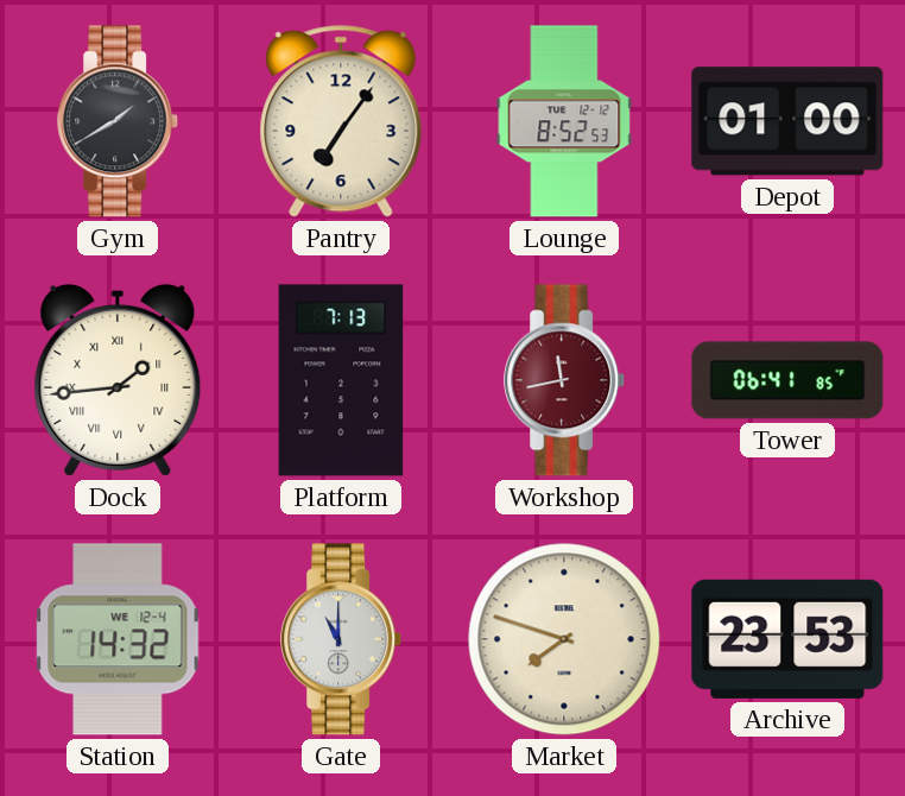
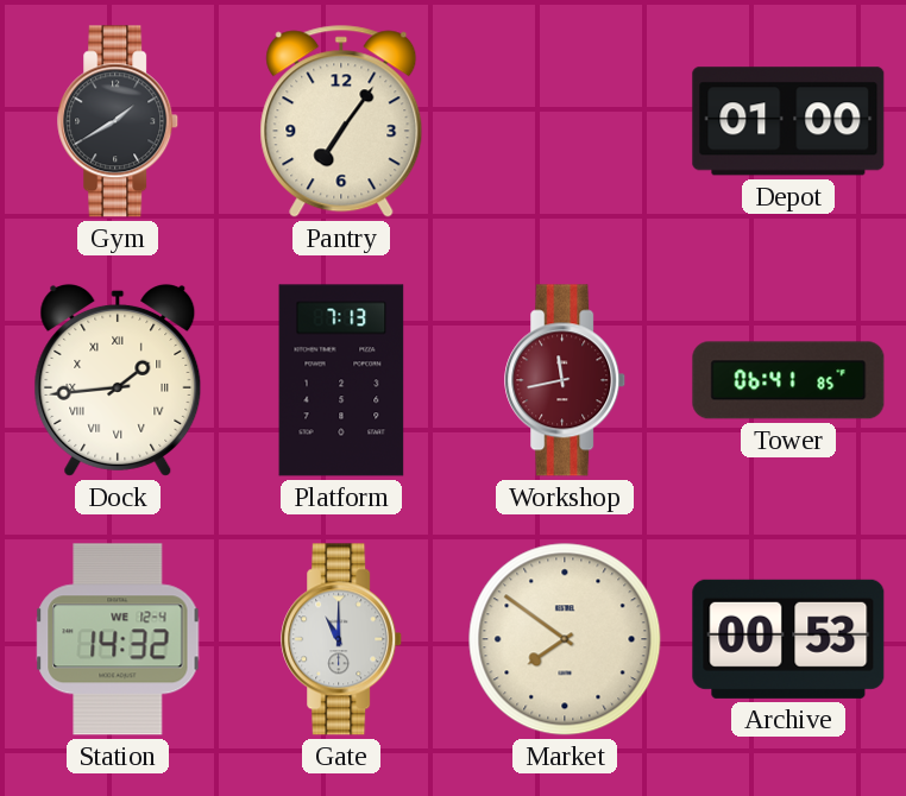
Lounge: 8:52 -> none
Market: 7:48 -> 7:51
Archive: 23:53 -> 00:53
